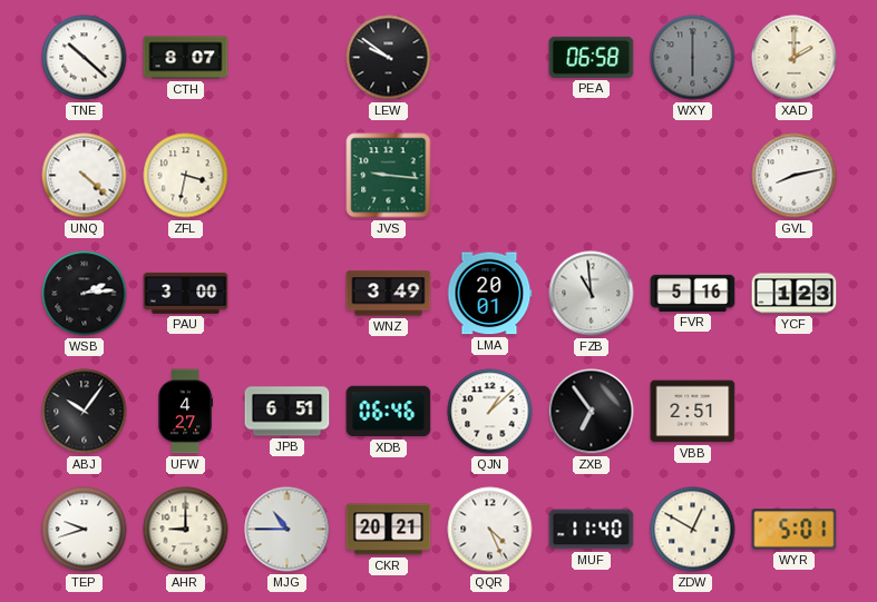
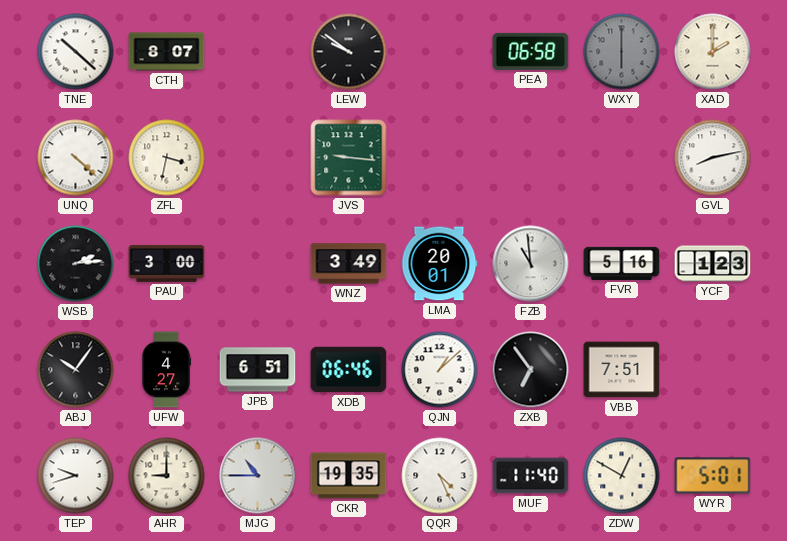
VBB: 2:51 -> 7:51
CKR: 20:21 -> 19:35
